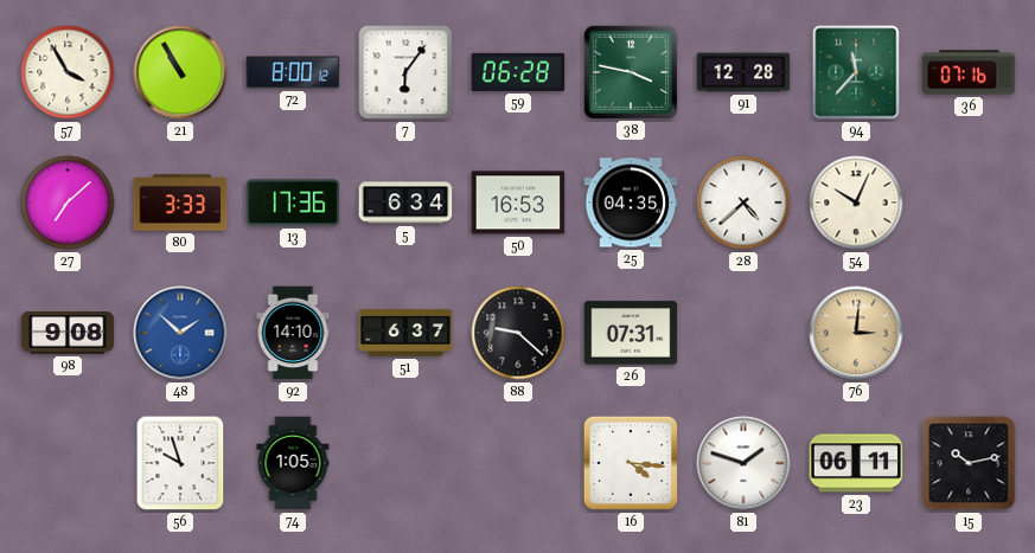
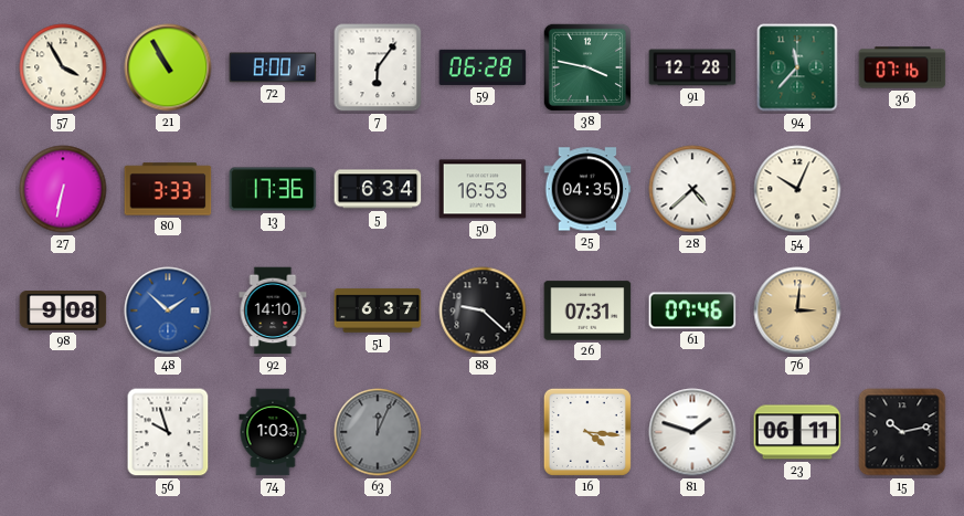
27: 7:08 -> 6:32
61: none -> 07:46
74: 1:05 -> 1:03
63: none -> 12:04
